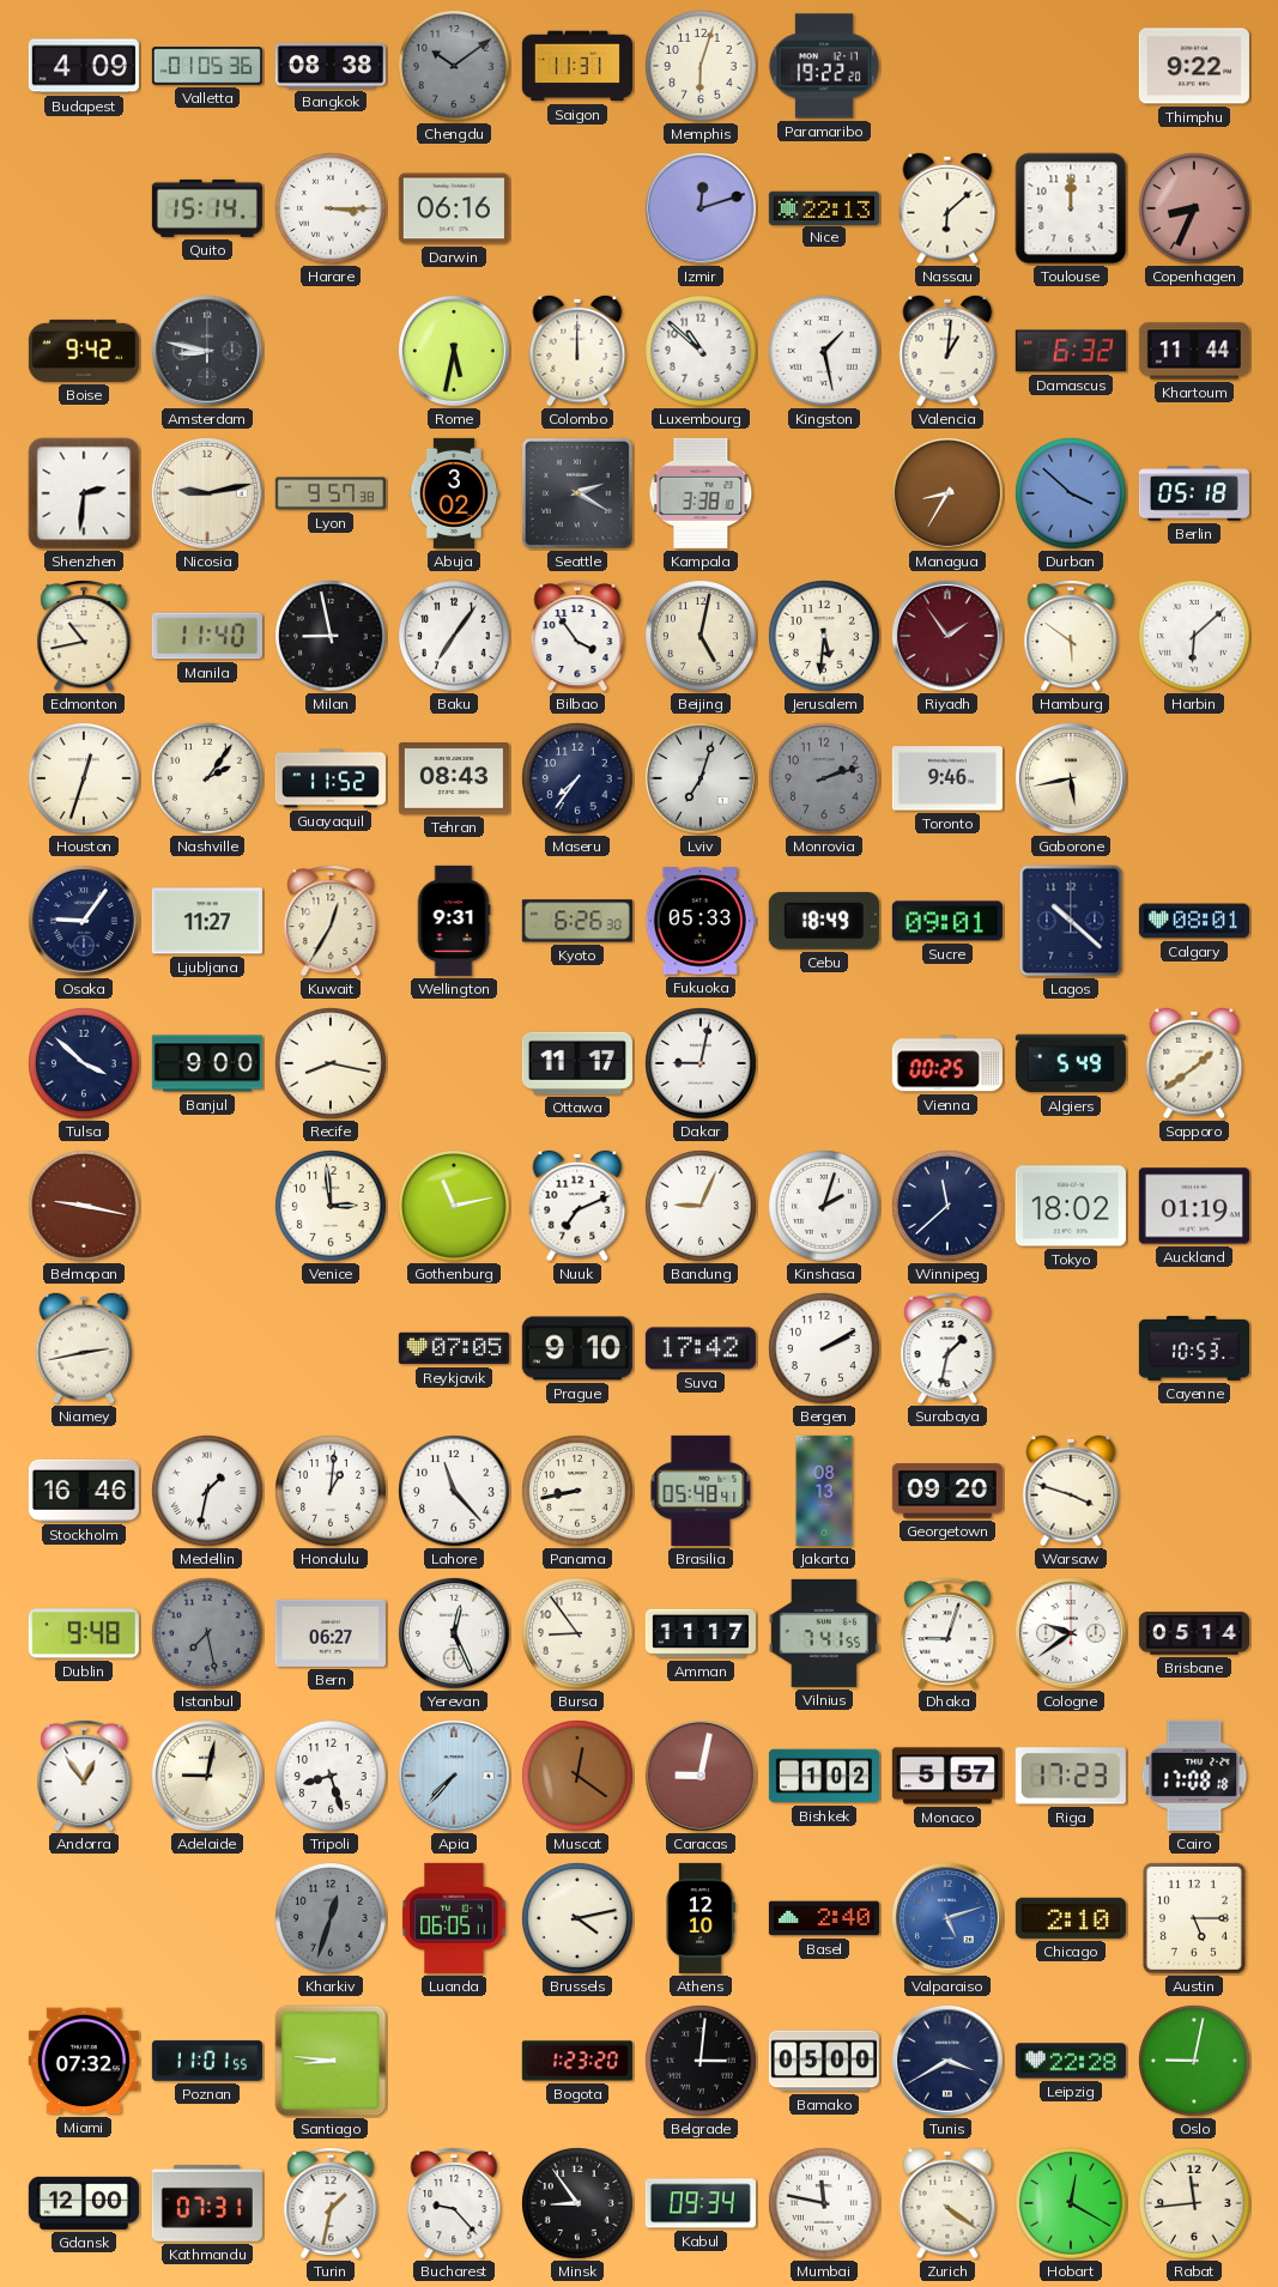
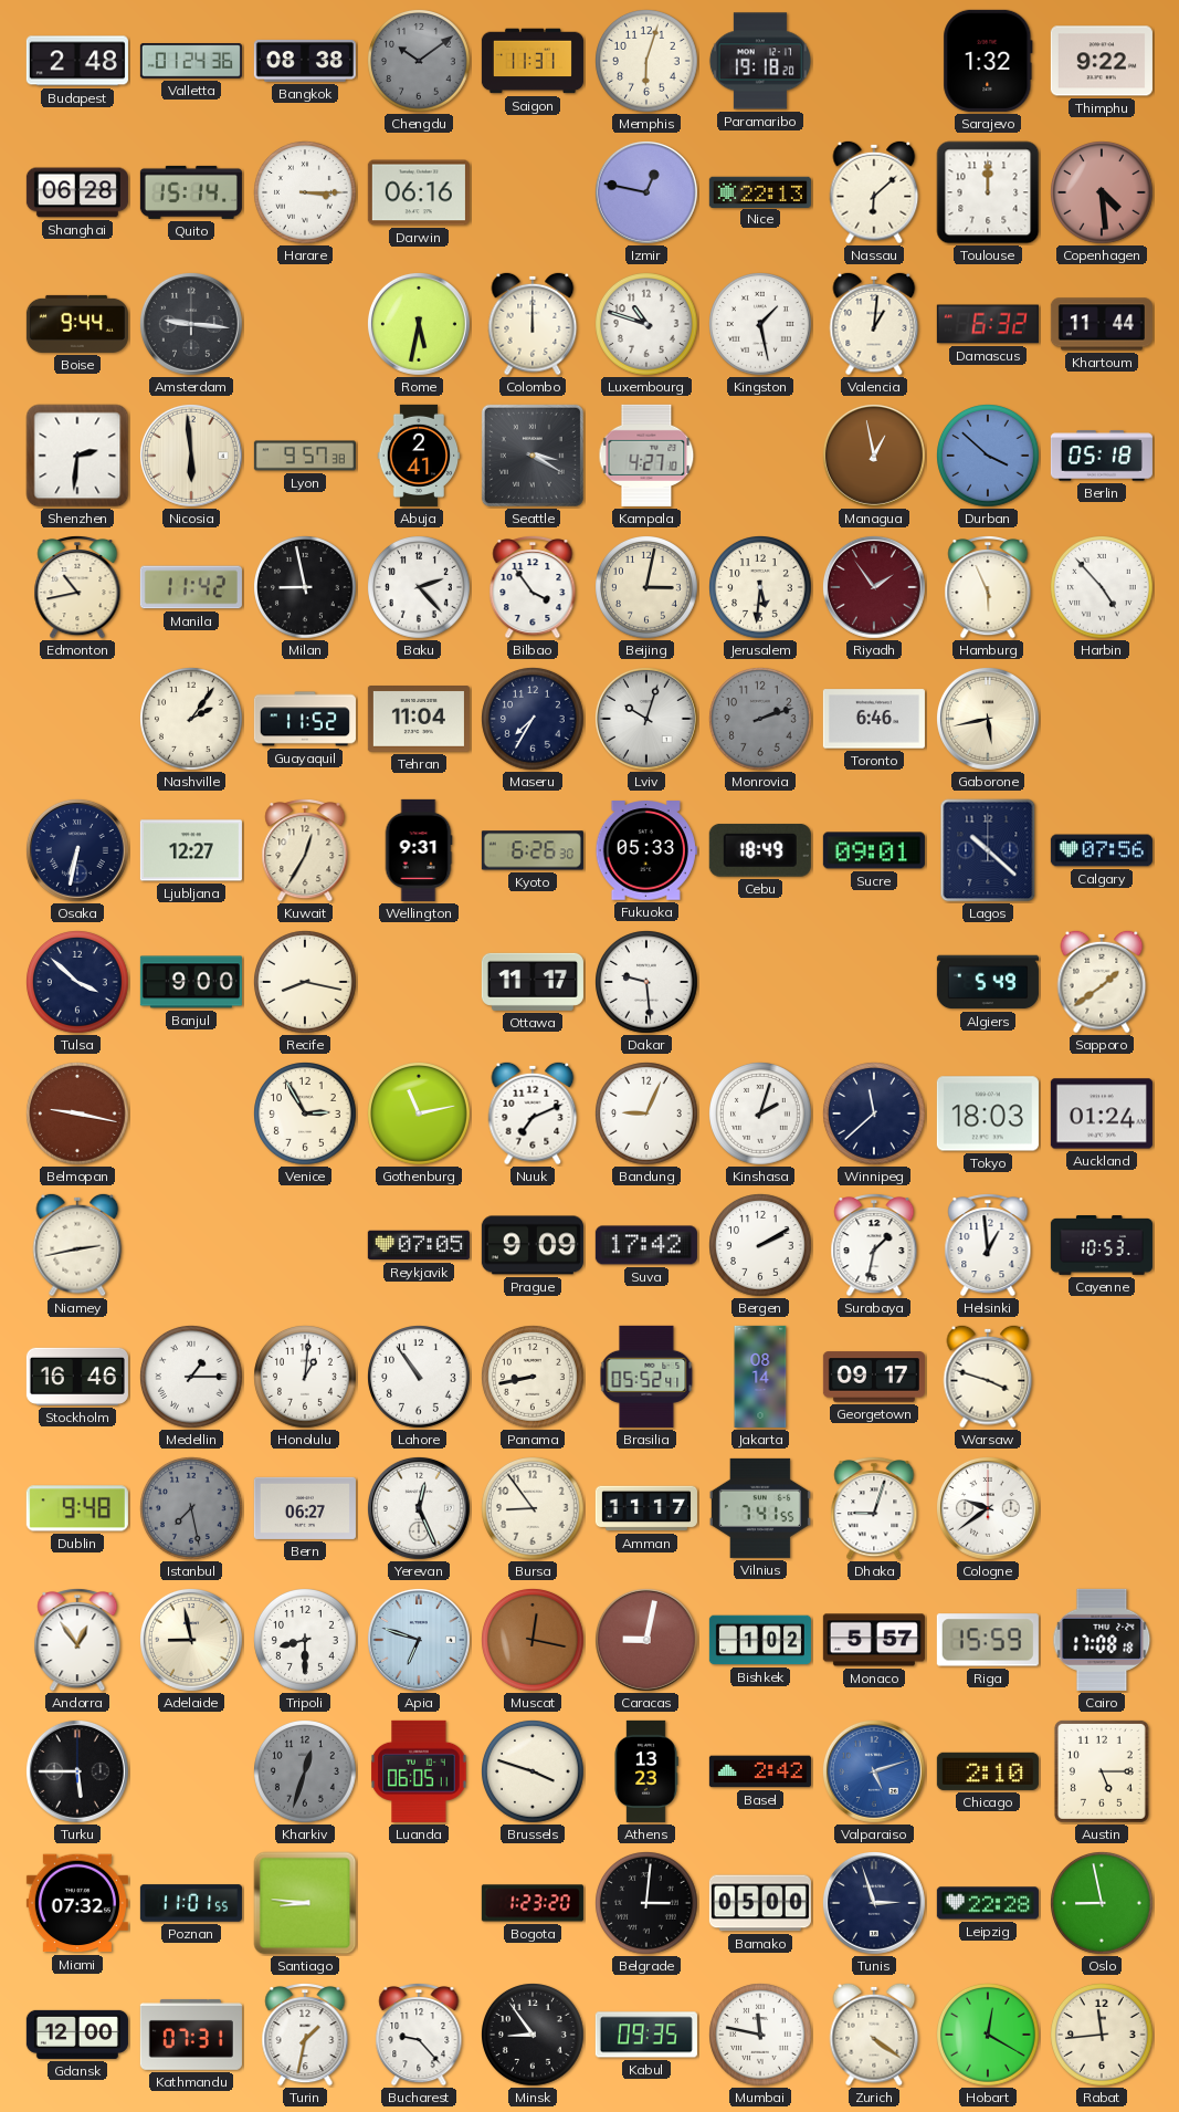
Budapest: 4:09 -> 2:48
Valletta: 01:05 -> 01:24
Paramaribo: 19:22 -> 19:18
Sarajevo: none -> 1:32
Shanghai: none -> 06:28
Izmir: 12:12 -> 12:47
Copenhagen: 8:34 -> 4:29
Boise: 9:42 -> 9:44
Amsterdam: 8:47 -> 9:16
Luxembourg: 10:52 -> 10:48
Nicosia: 9:13 -> 5:59
Abuja: 3:02 -> 2:41
Seattle: 2:20 -> 3:20
Kampala: 3:38 -> 4:27
Managua: 8:35 -> 12:58
Manila: 11:40 -> 11:42
Baku: 7:06 -> 2:23
Beijing: 5:02 -> 3:02
Hamburg: 5:51 -> 5:56
Harbin: 6:08 -> 4:53
Houston: 12:33 -> none
Tehran: 08:43 -> 11:04
Maseru: 7:36 -> 7:35
Lviv: 7:03 -> 10:03
Toronto: 9:46 -> 6:46
Osaka: 9:06 -> 6:32
Ljubljana: 11:27 -> 12:27
Calgary: 08:01 -> 07:56
Dakar: 9:02 -> 9:29
Vienna: 00:25 -> none
Venice: 2:59 -> 2:55
Tokyo: 18:02 -> 18:03
Auckland: 01:19 -> 01:24
Prague: 9:10 -> 9:09
Helsinki: none -> 12:59
Medellin: 1:32 -> 1:15
Lahore: 11:23 -> 10:54
Brasilia: 05:48 -> 05:52
Jakarta: 08:13 -> 08:14
Georgetown: 09:20 -> 09:17
Brisbane: 05:14 -> none
Adelaide: 9:02 -> 8:58
Tripoli: 8:27 -> 8:30
Apia: 7:37 -> 6:48
Muscat: 12:21 -> 12:17
Riga: 17:23 -> 15:59
Turku: none -> 5:45
Brussels: 4:13 -> 3:48
Athens: 12:10 -> 13:23
Basel: 2:40 -> 2:42
Tunis: 3:40 -> 2:57
Oslo: 9:02 -> 8:58
Kabul: 09:34 -> 09:35
